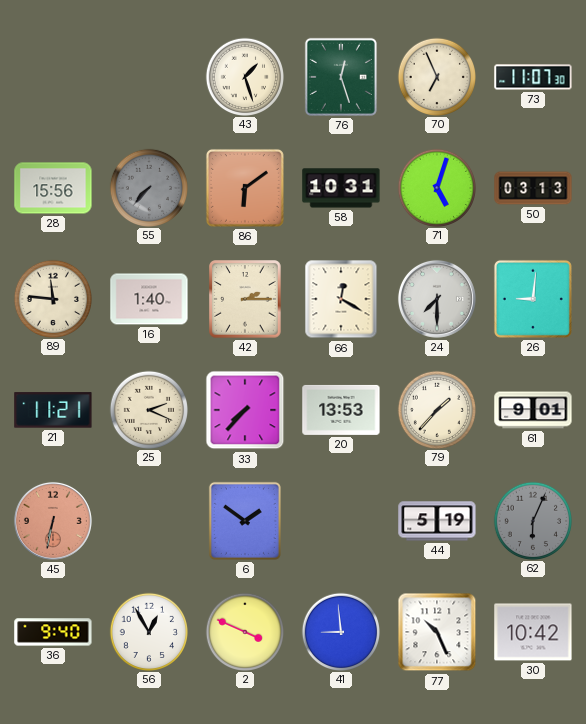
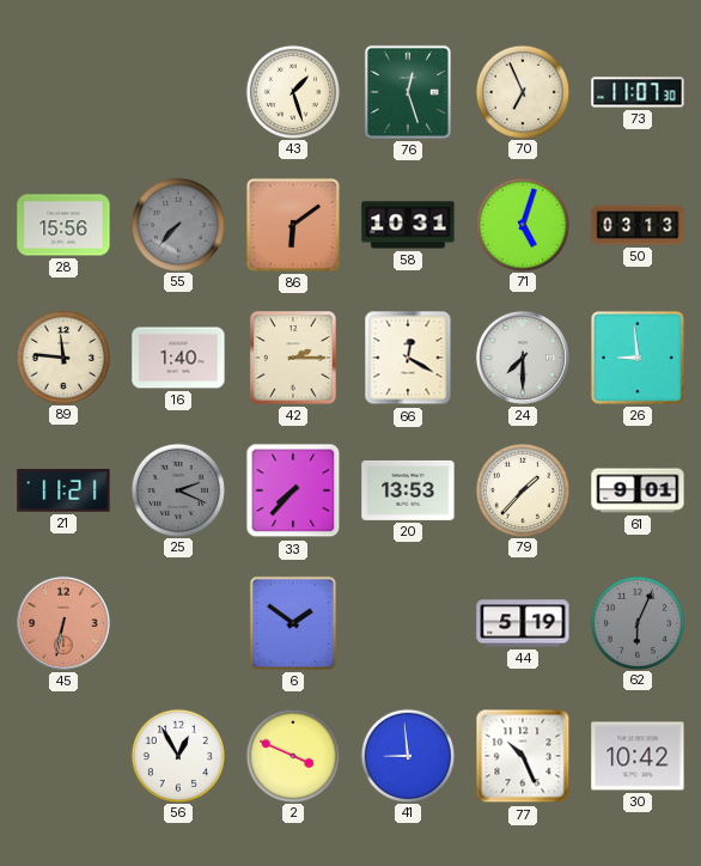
26: 9:01 -> 8:59
25 dial: cream -> grey
36: 9:40 -> none
